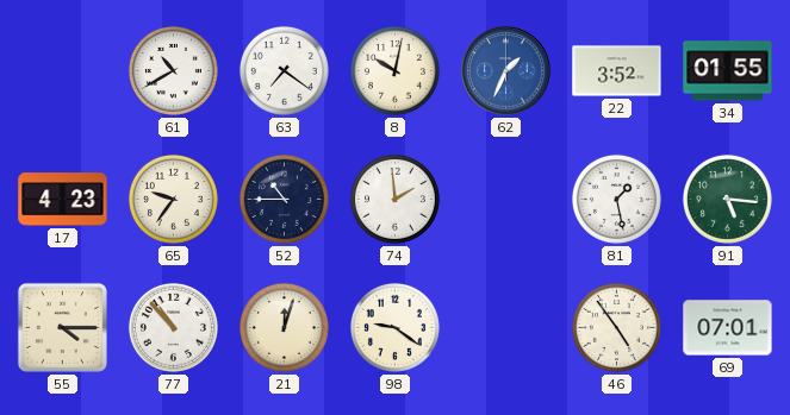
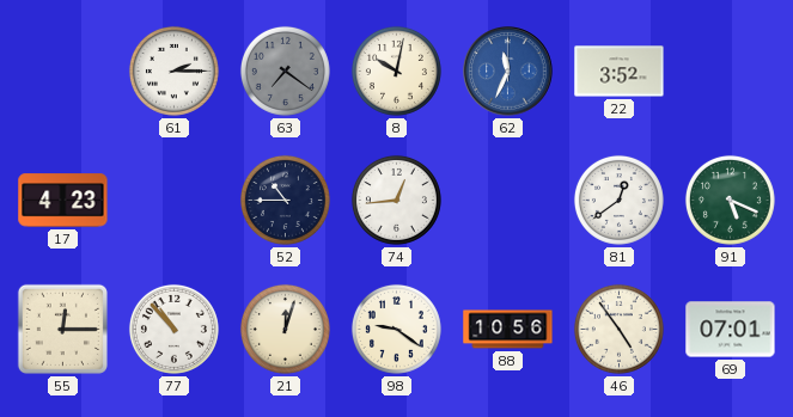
61: 10:40 -> 2:15
63 dial: white -> grey
62: 1:34 -> 11:34
34: 01:55 -> none
65: 9:36 -> none
74: 1:59 -> 12:44
81: 1:28 -> 12:39
91: 5:16 -> 5:19
55: 4:15 -> 12:15
88: none -> 10:56
